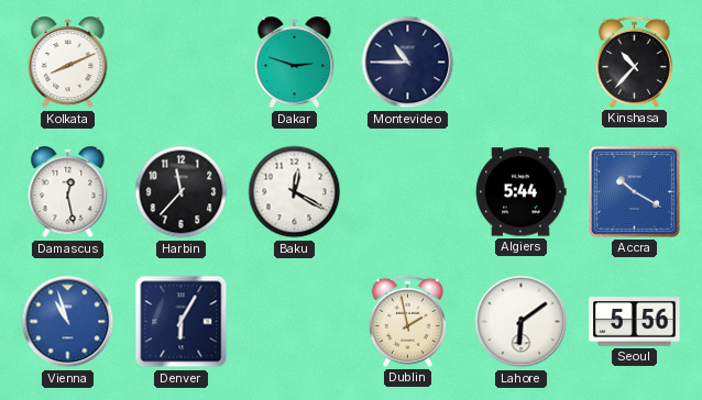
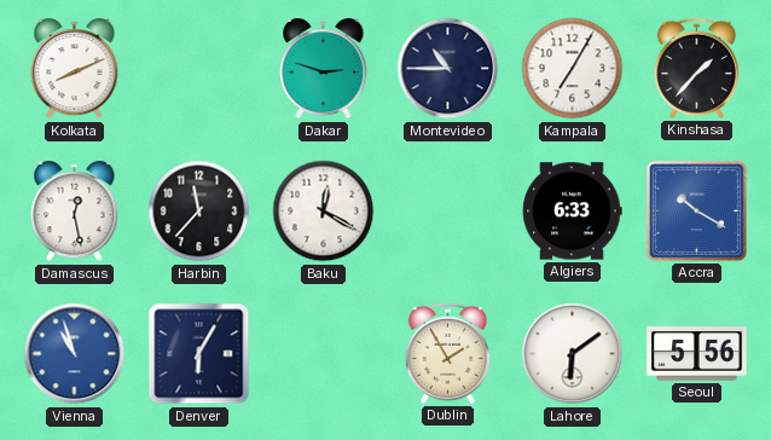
Kampala: none -> 7:05
Kinshasa: 10:37 -> 1:37
Algiers: 5:44 -> 6:33
Dublin: 1:58 -> 1:55
